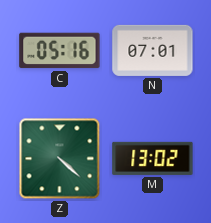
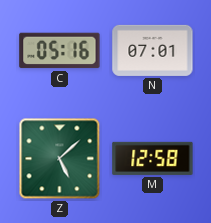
Z: 4:22 -> 5:08
M: 13:02 -> 12:58
